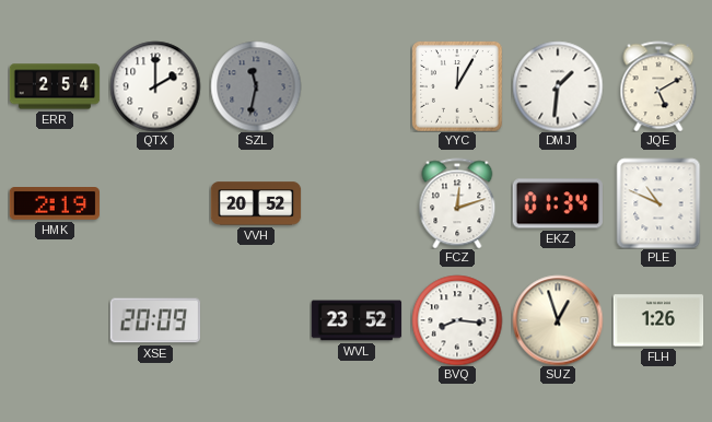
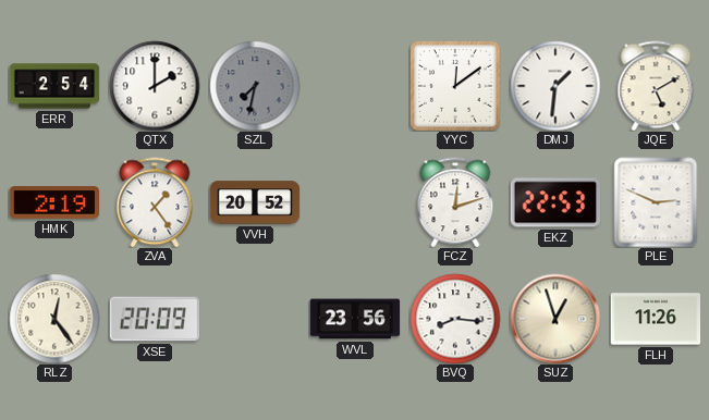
SZL: 11:32 -> 7:32
YYC: 12:05 -> 12:09
ZVA: none -> 1:24
EKZ: 01:34 -> 22:53
PLE: 10:49 -> 2:49
RLZ: none -> 12:24
WVL: 23:52 -> 23:56
FLH: 1:26 -> 11:26
